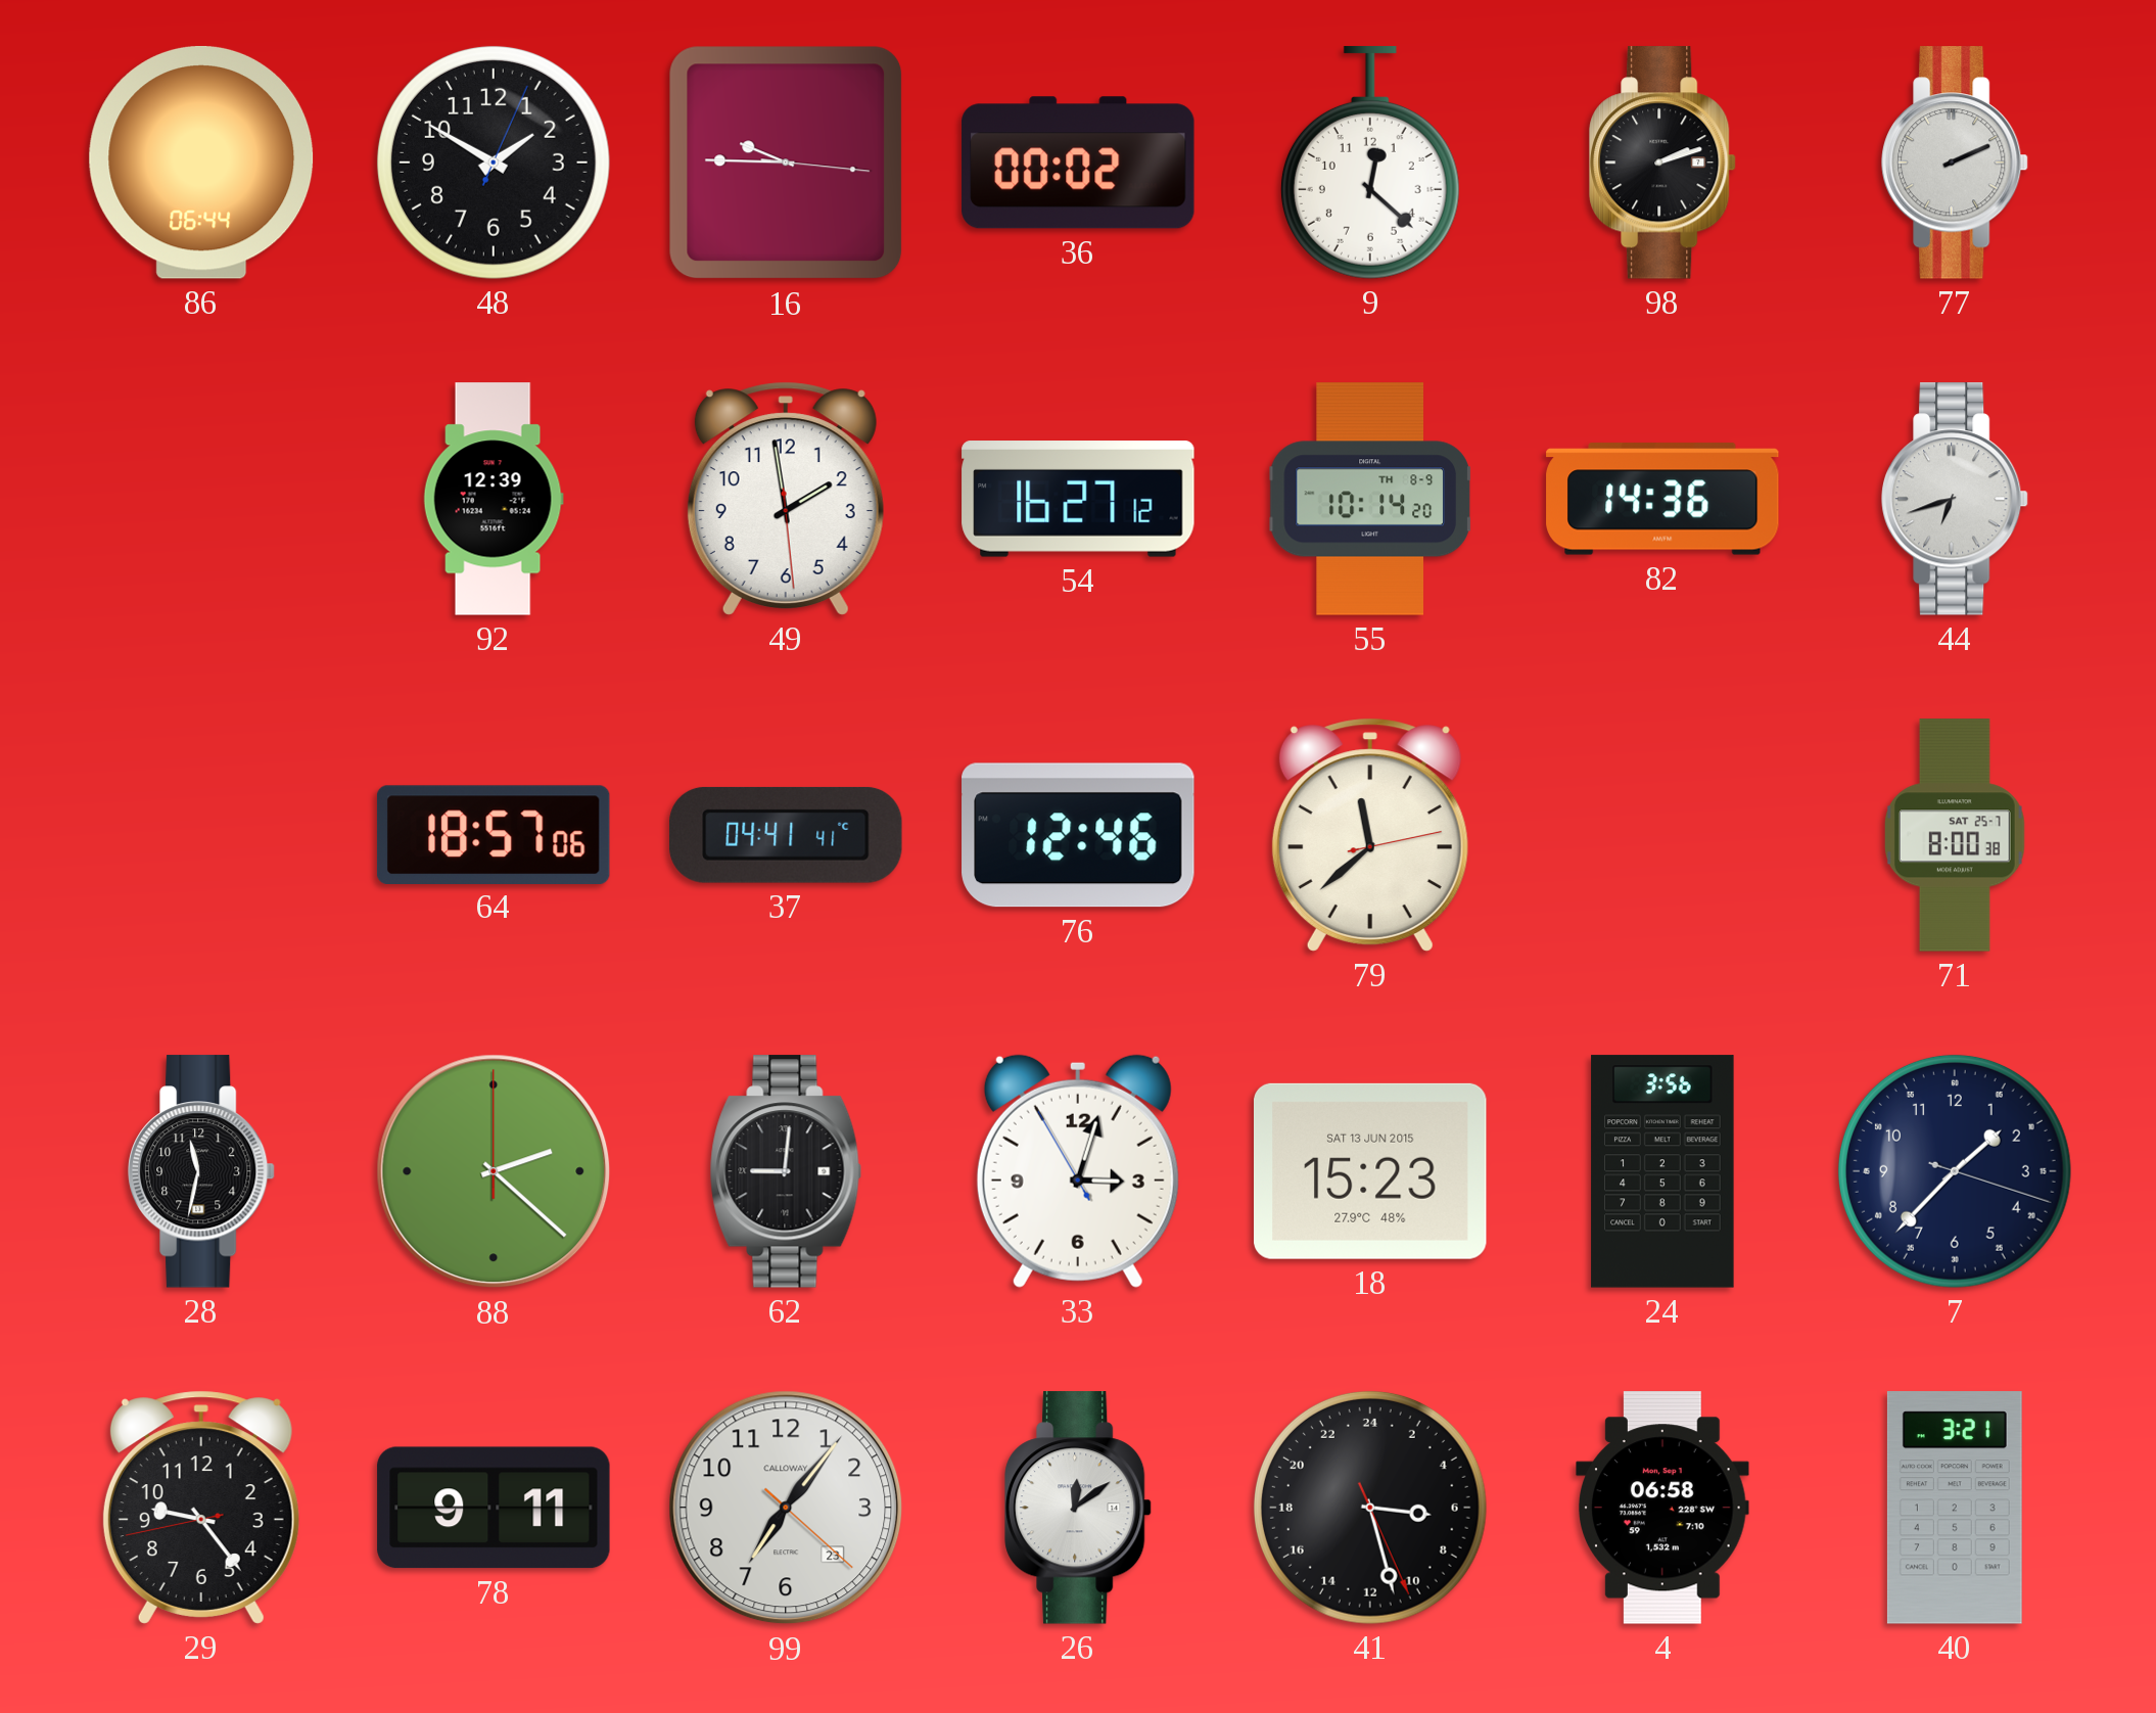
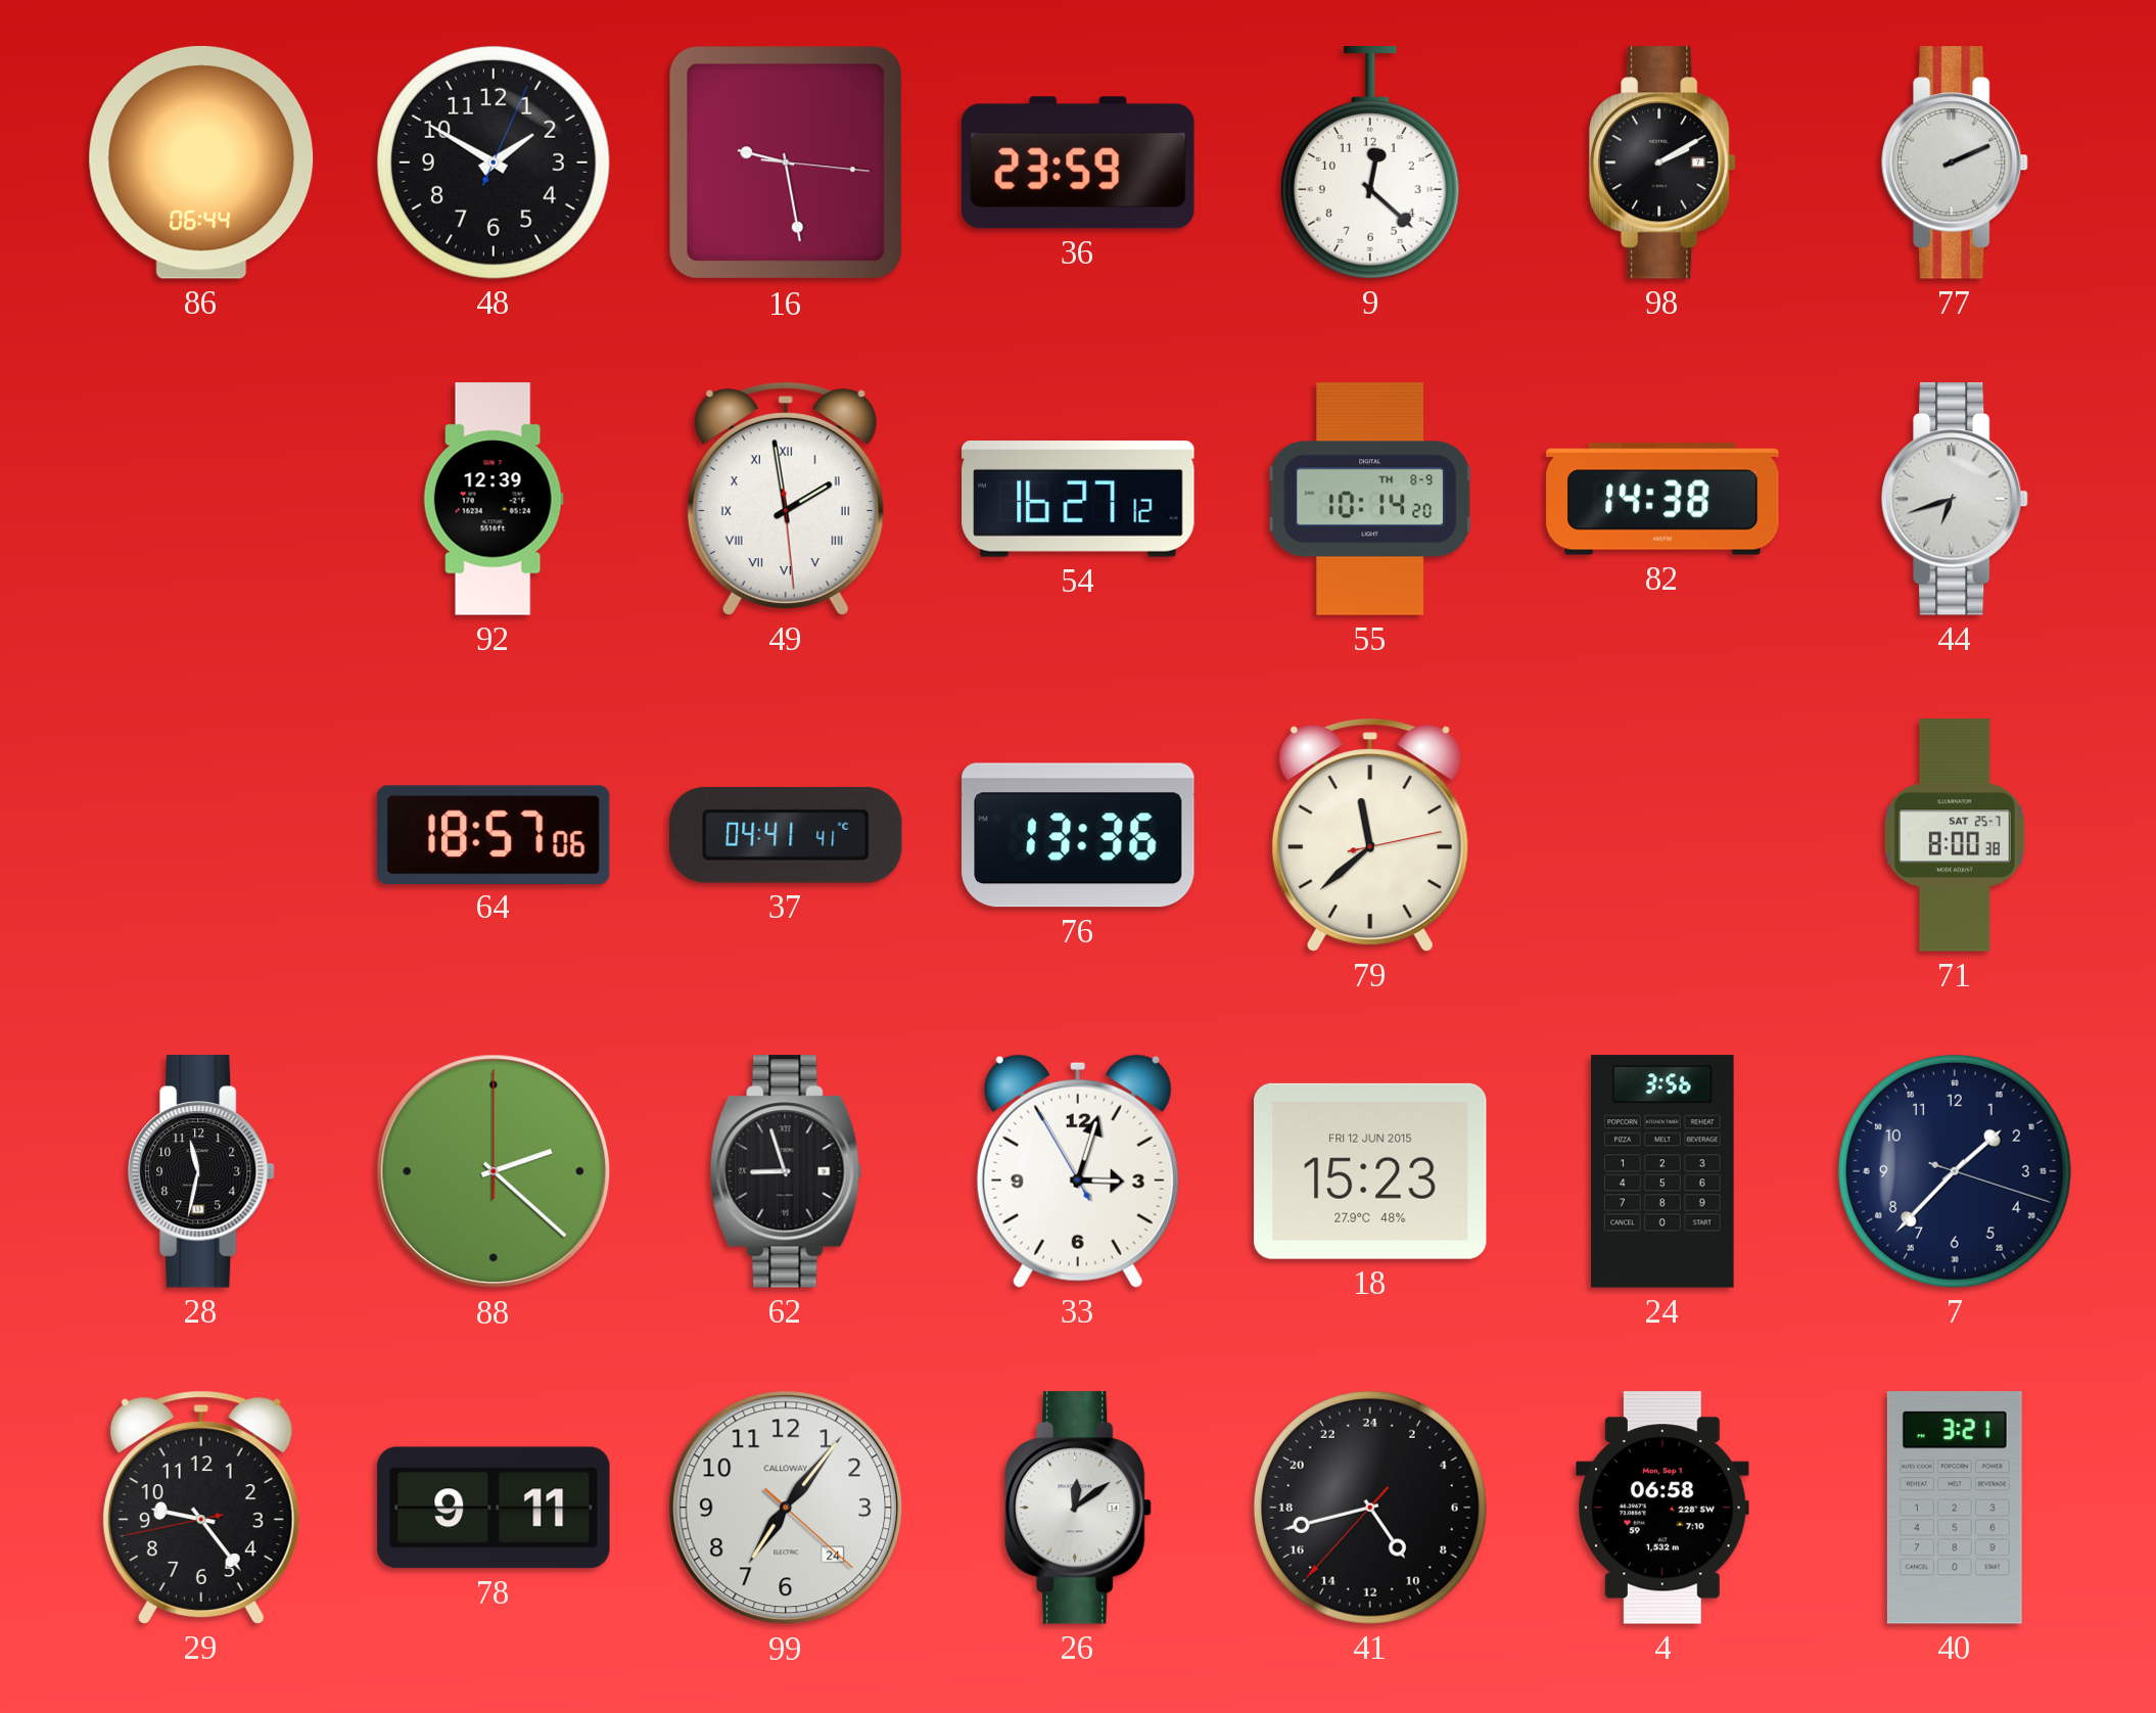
16: 9:45 -> 9:28
36: 00:02 -> 23:59
98: 2:12 -> 2:10
49 numerals: Arabic -> Roman
82: 14:36 -> 14:38
76: 12:46 -> 13:36
62: 9:01 -> 8:57
18 date: SAT 13 JUN 2015 -> FRI 12 JUN 2015
99 date: 23 -> 24
41: 6:27 -> 9:42
